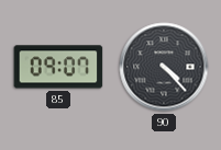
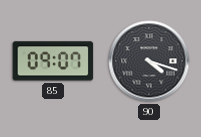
90: 4:23 -> 4:18
